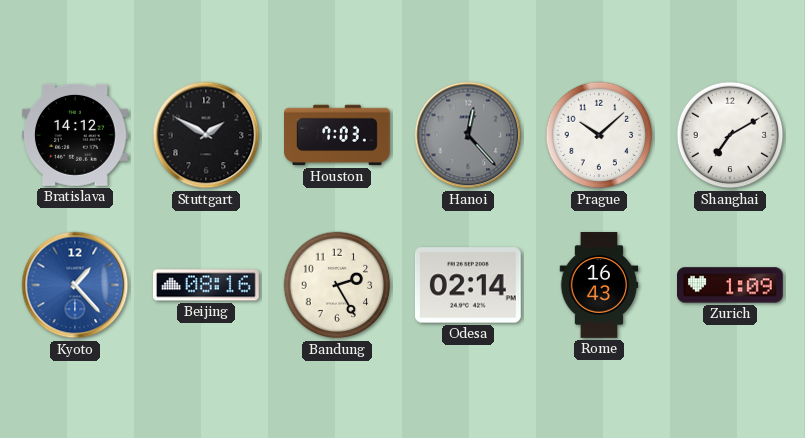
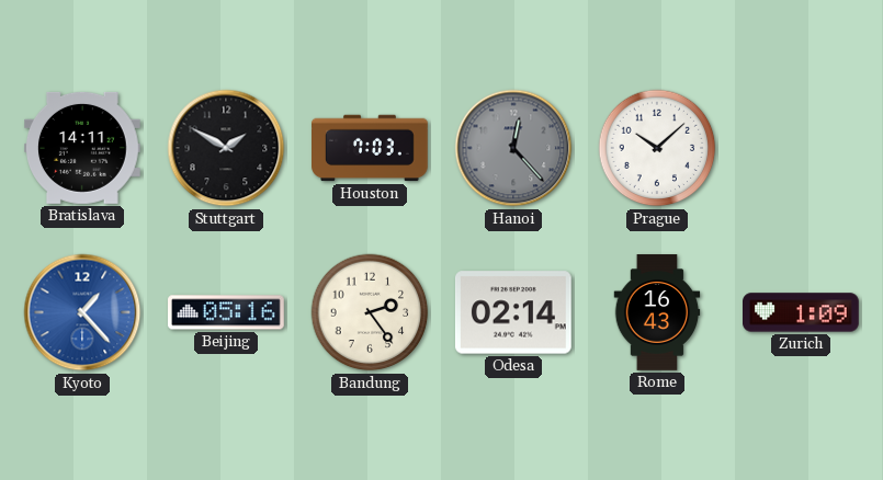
Bratislava: 14:12 -> 14:11
Shanghai: 7:10 -> none
Beijing: 08:16 -> 05:16
Bandung: 2:25 -> 2:24
